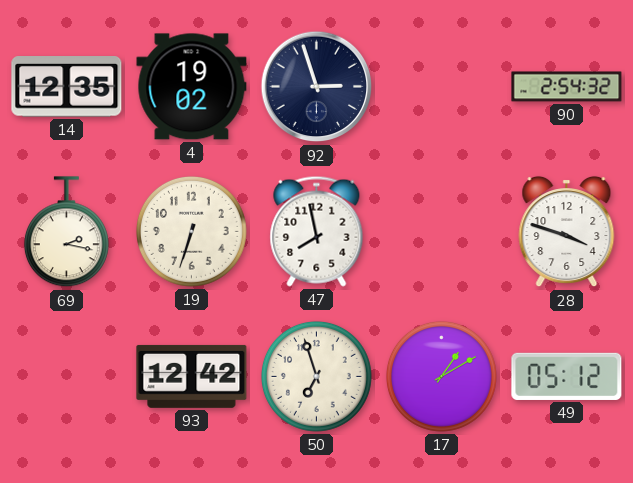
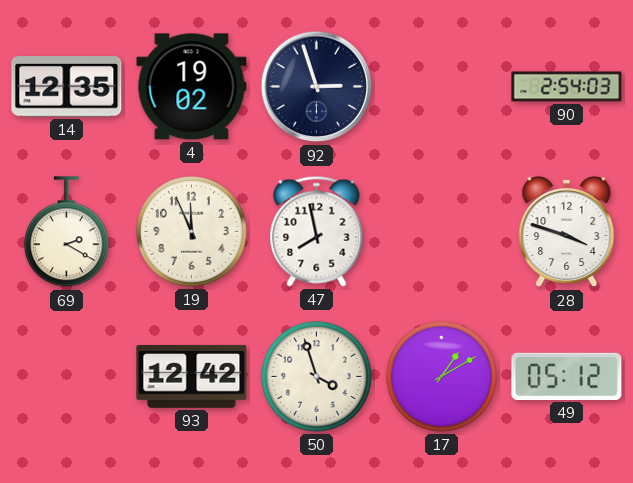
90: 2:54:32 -> 2:54:03
69: 2:17 -> 2:20
19: 6:33 -> 11:56
50: 6:57 -> 3:57
